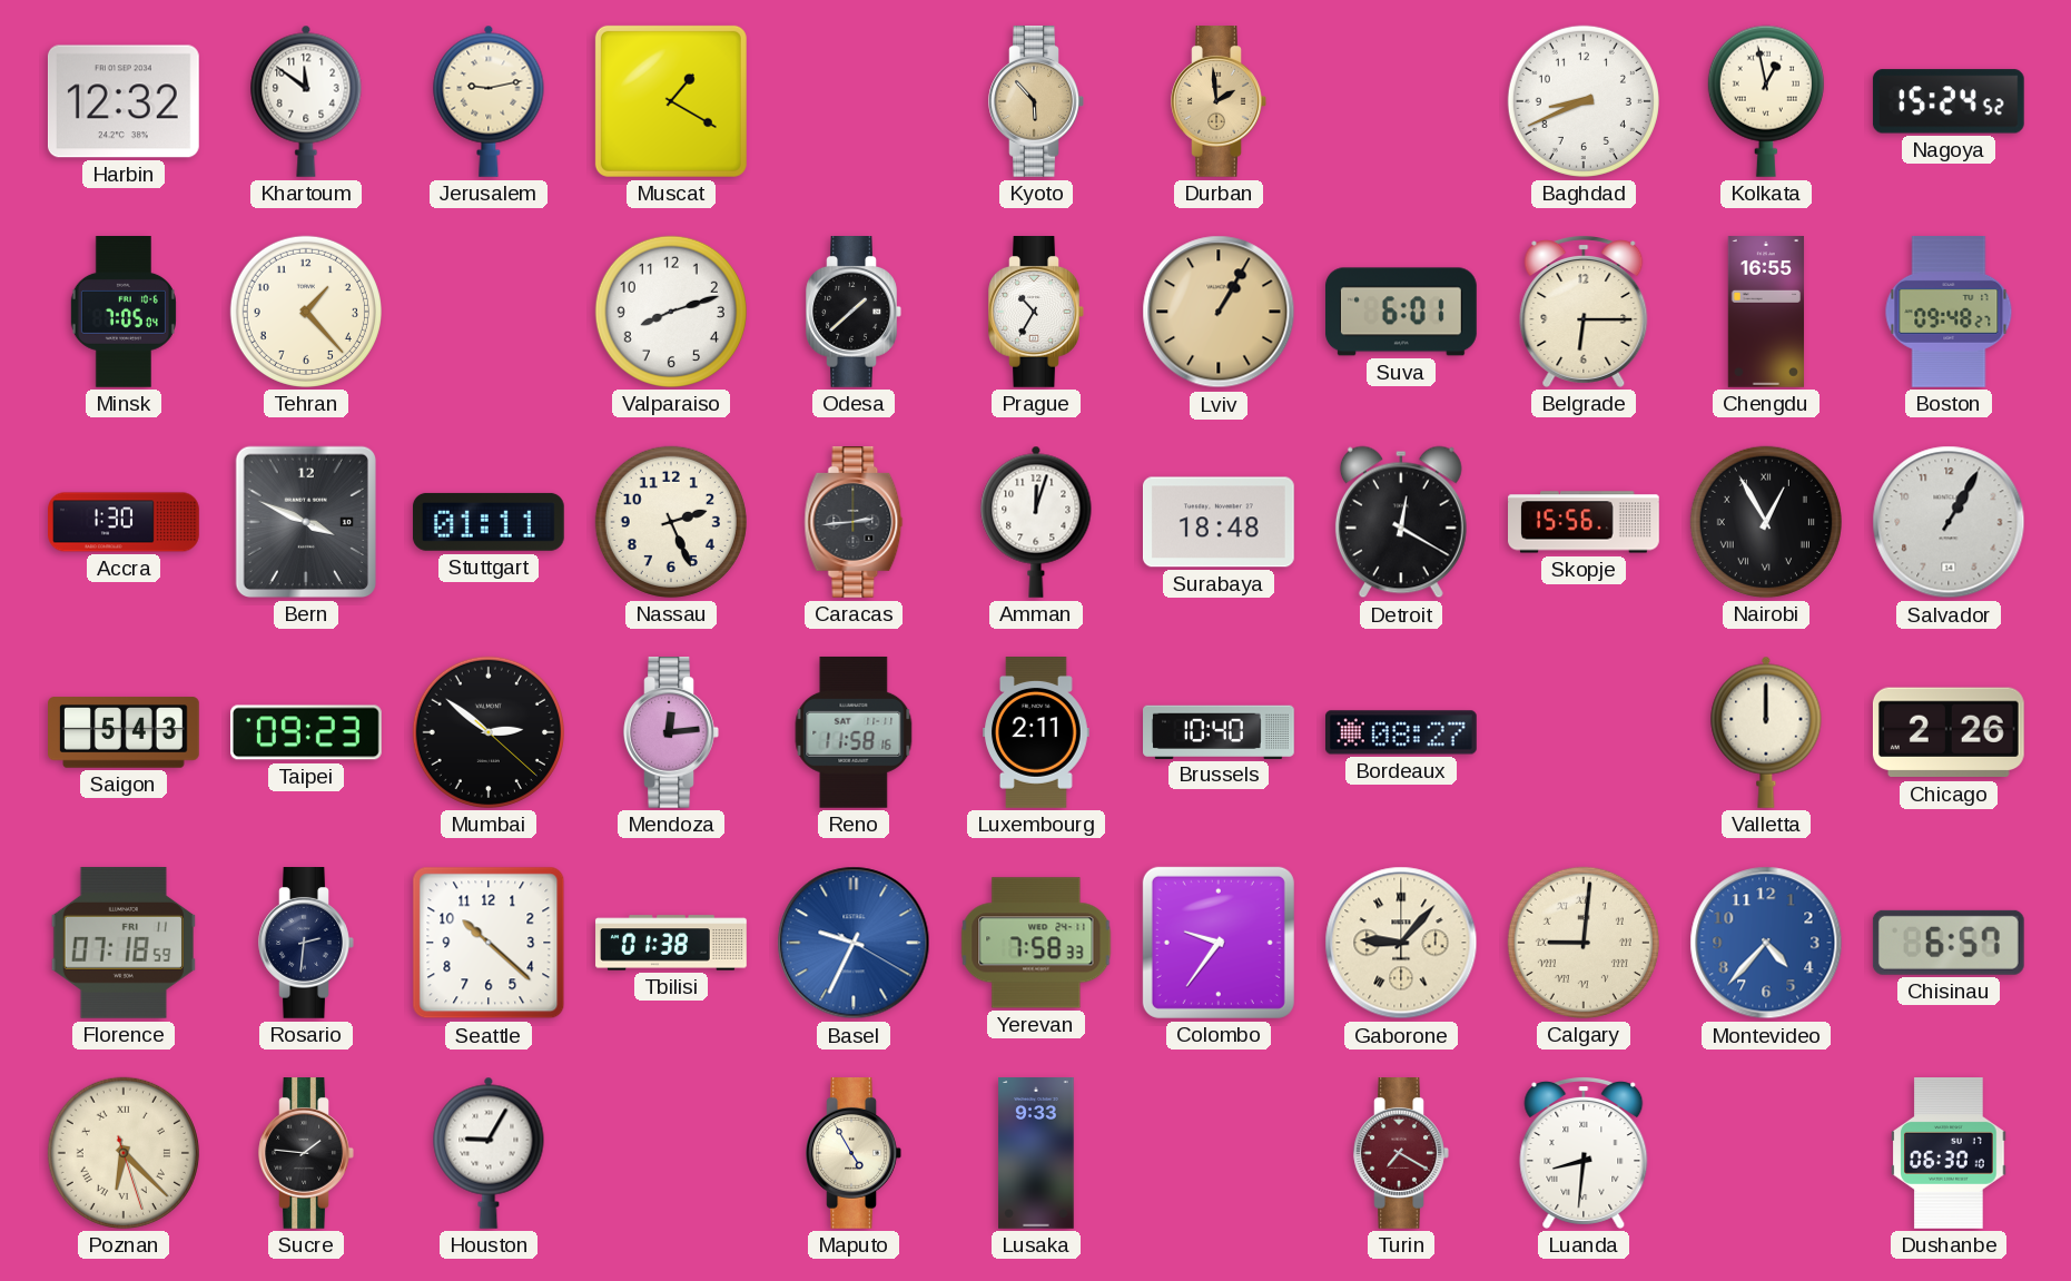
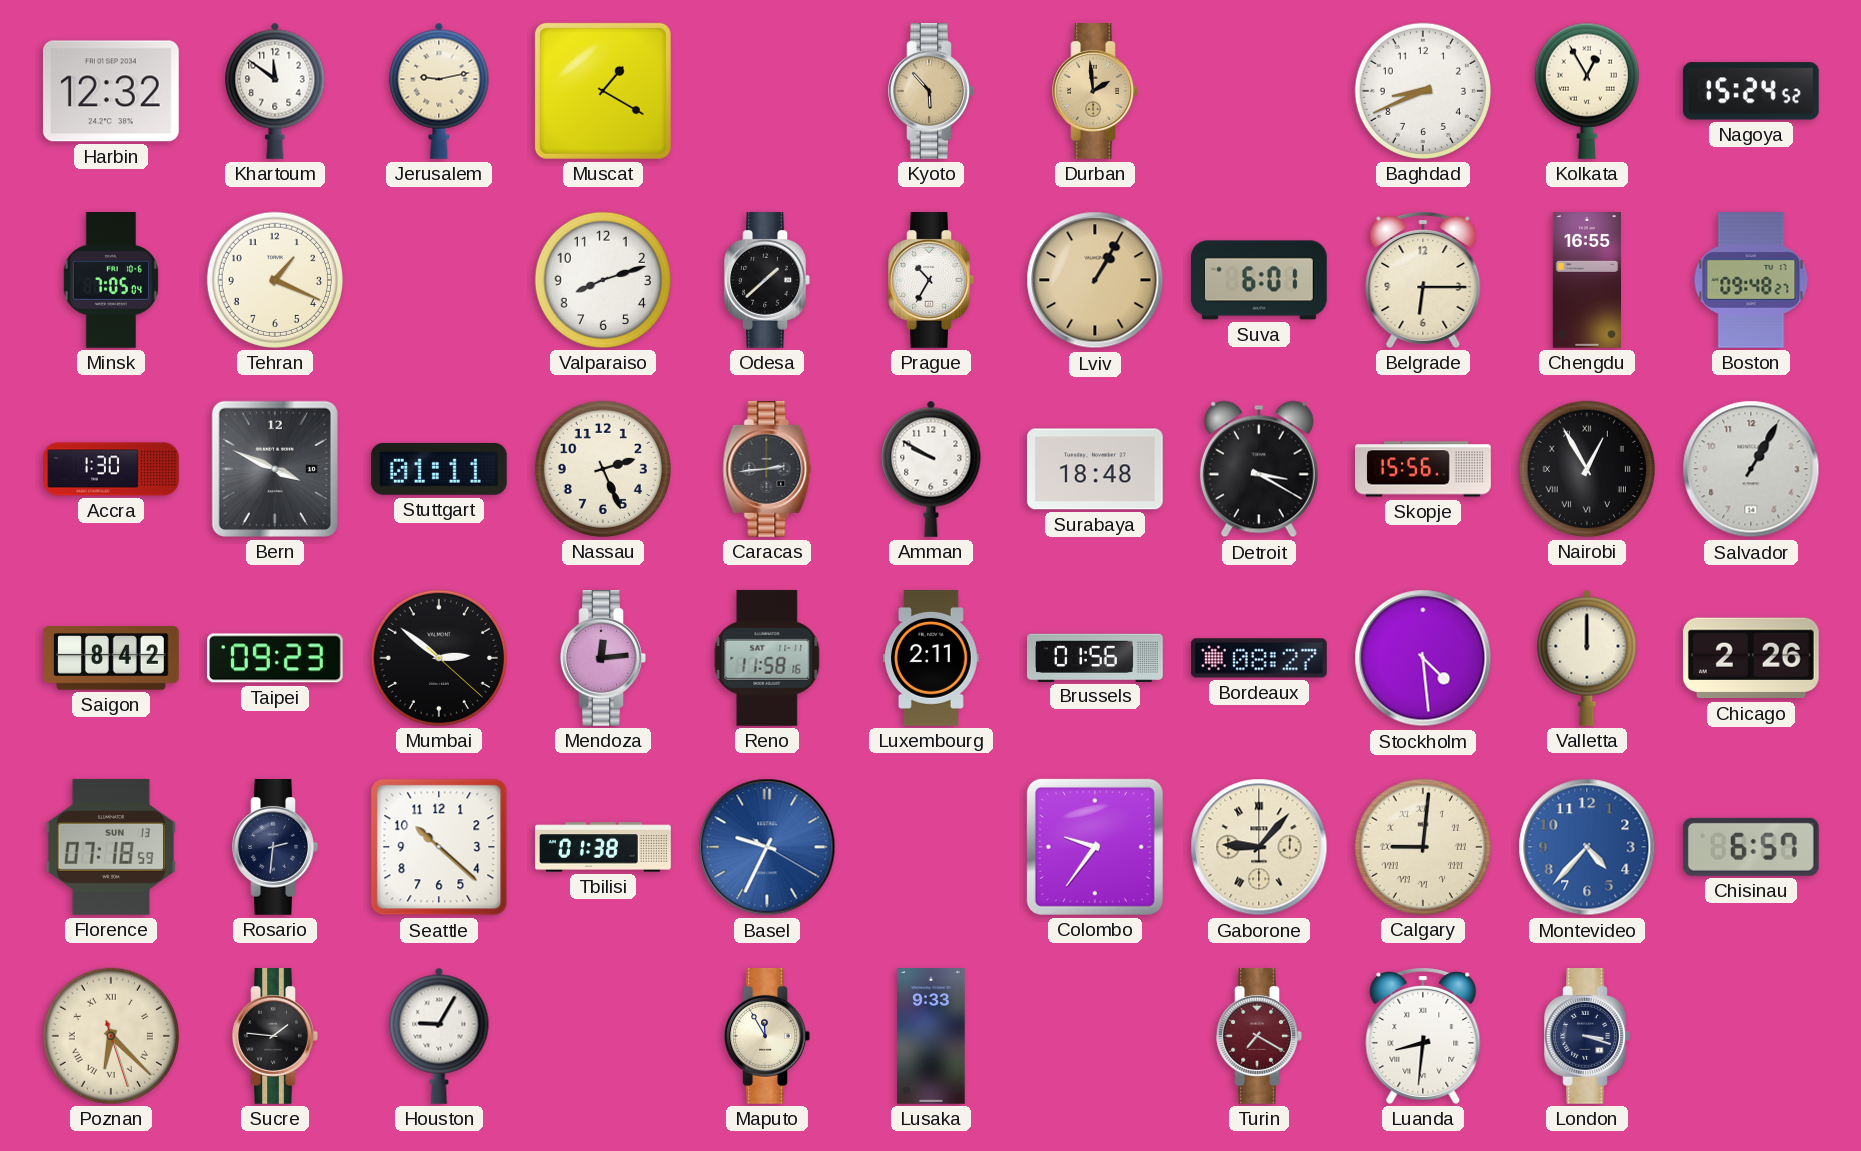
Kolkata: 12:58 -> 12:55
Tehran: 1:23 -> 1:19
Amman: 12:03 -> 9:50
Detroit: 12:20 -> 3:20
Saigon: 5:43 -> 8:42
Brussels: 10:40 -> 01:56
Stockholm: none -> 4:29
Florence date: FRI 11 -> SUN 13
Yerevan: 7:58 -> none
Maputo: 4:55 -> 11:55
London: none -> 3:18
Dushanbe: 06:30 -> none
